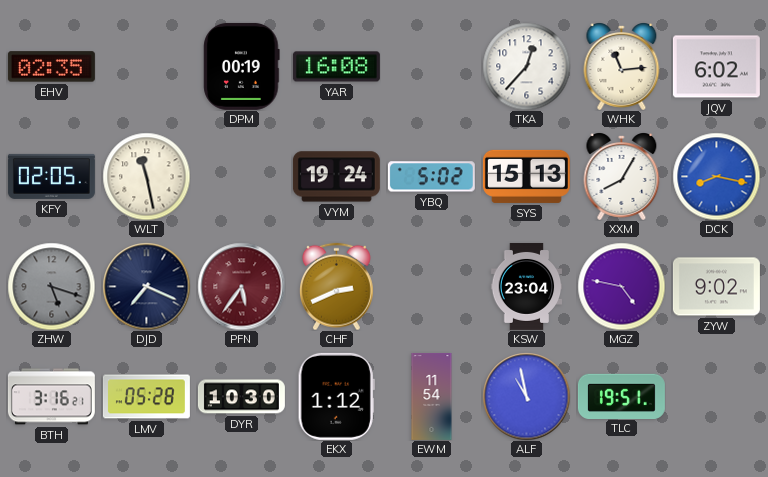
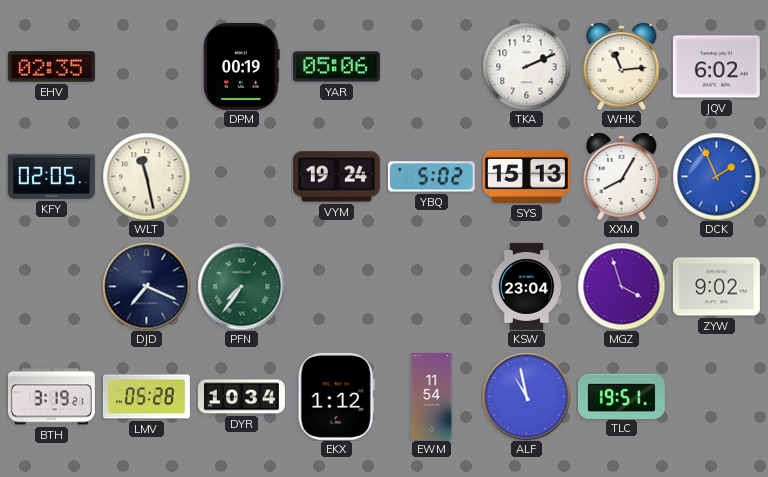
YAR: 16:08 -> 05:06
TKA: 12:37 -> 2:11
DCK: 8:17 -> 1:56
ZHW: 5:18 -> none
PFN: 5:36 -> 7:36
PFN dial: burgundy -> green
CHF: 2:41 -> none
MGZ: 4:47 -> 3:57
BTH: 3:16 -> 3:19
DYR: 10:30 -> 10:34
